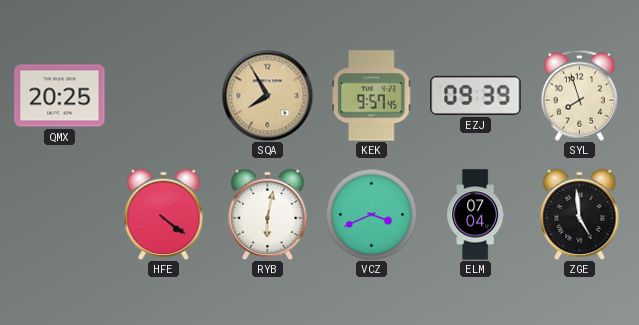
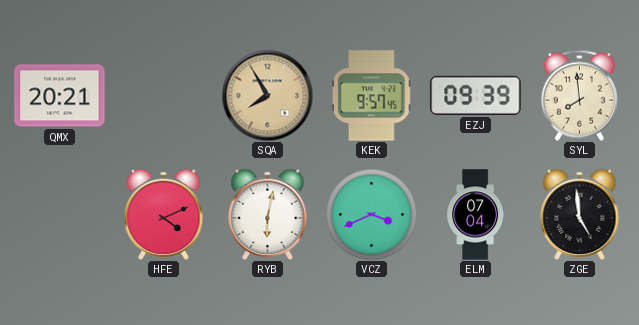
QMX: 20:25 -> 20:21
SYL: 7:57 -> 7:59
HFE: 4:21 -> 4:11
